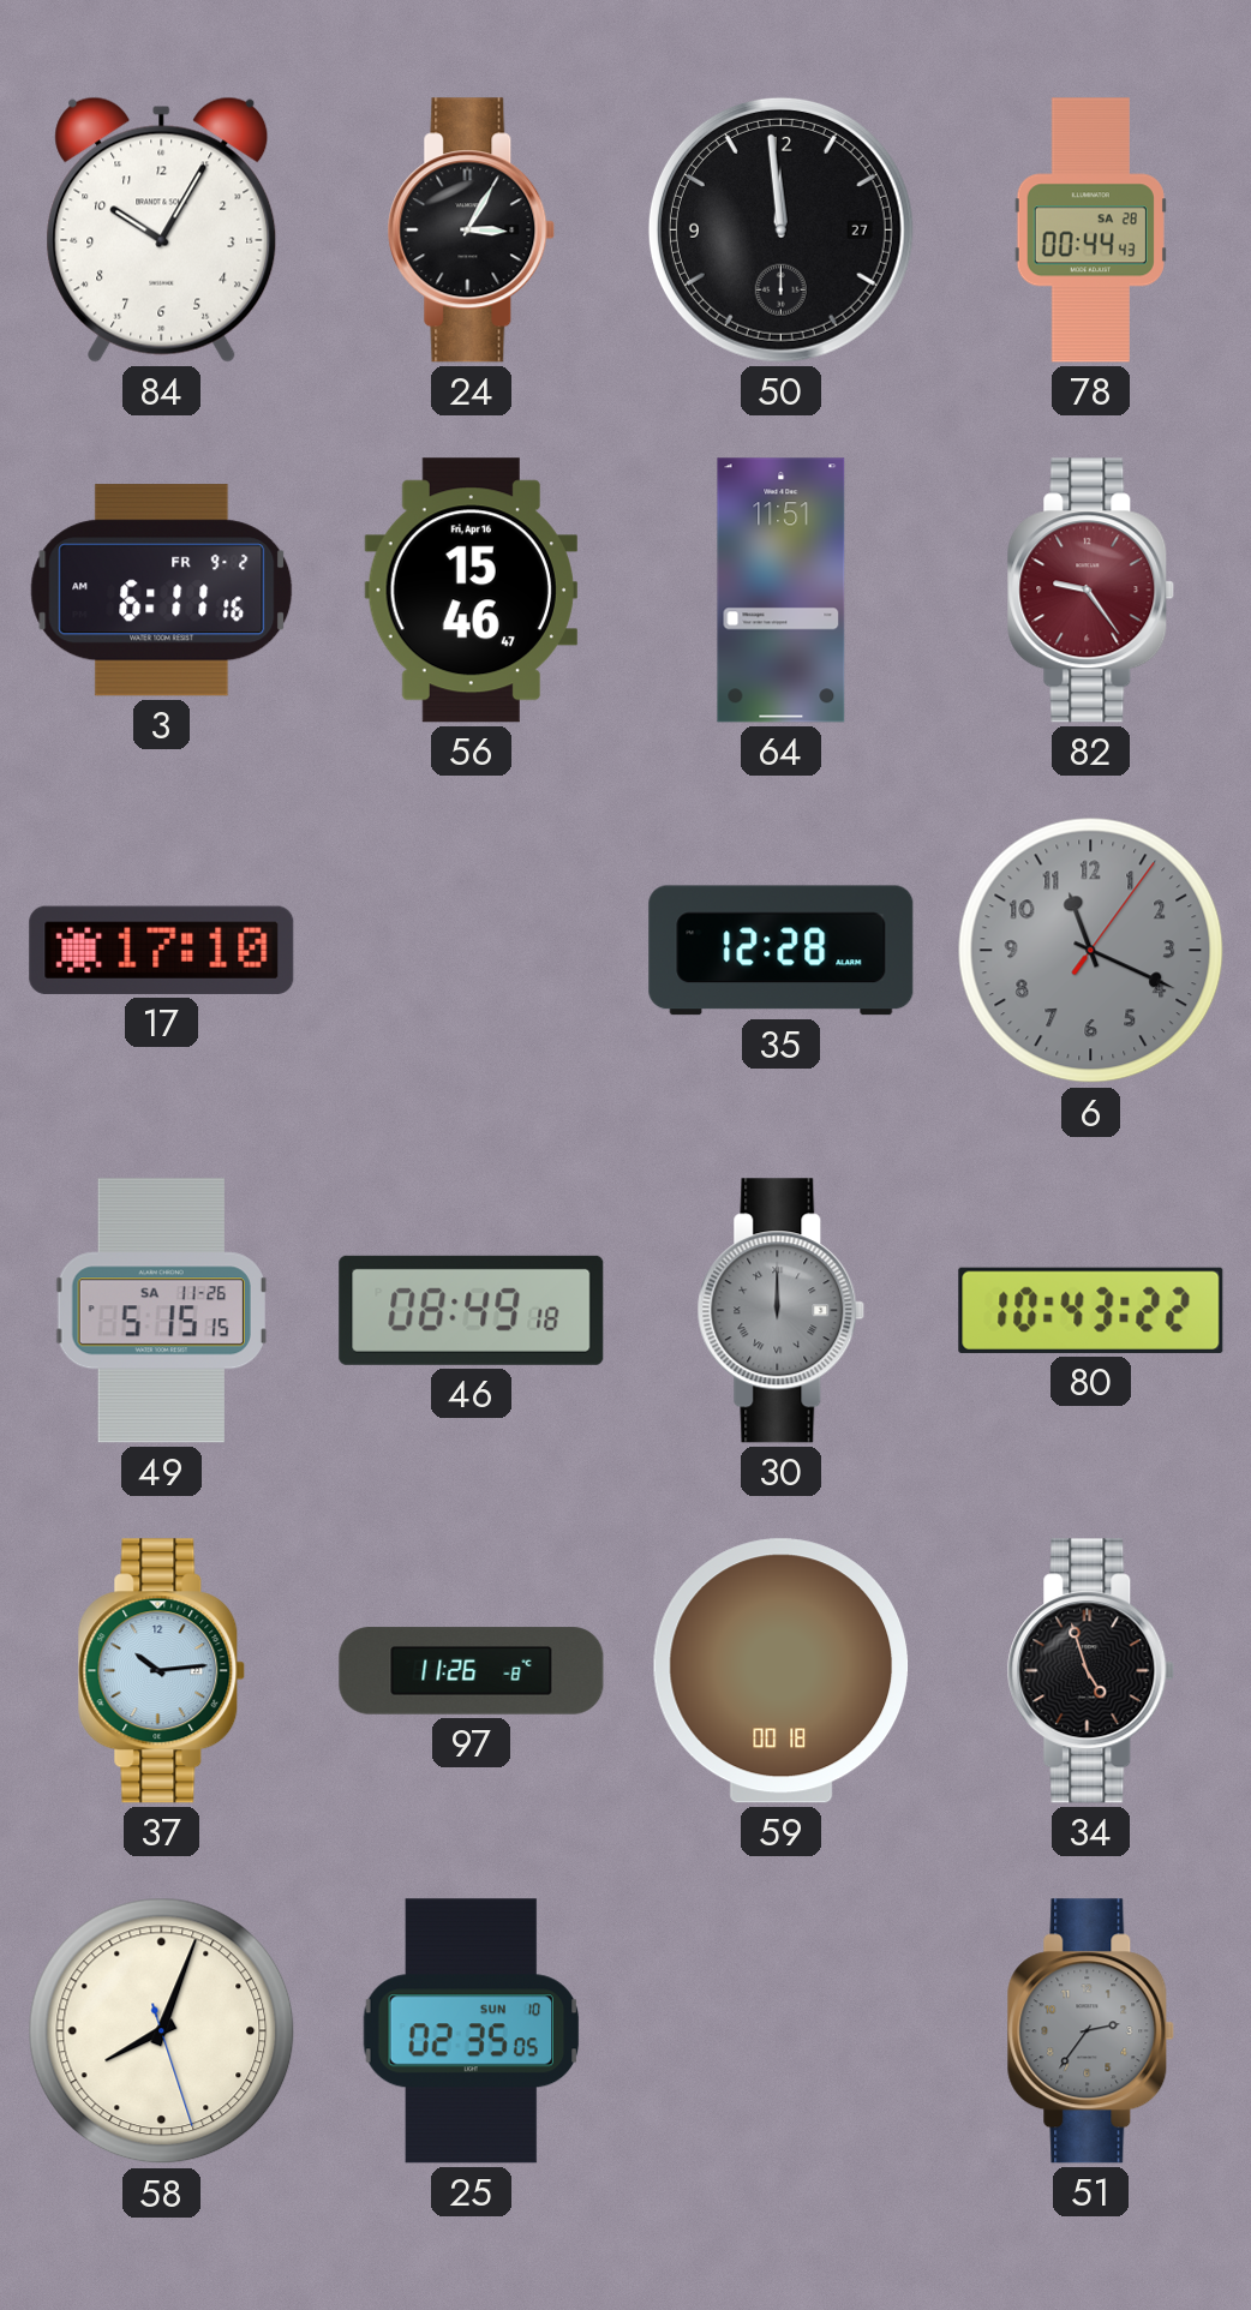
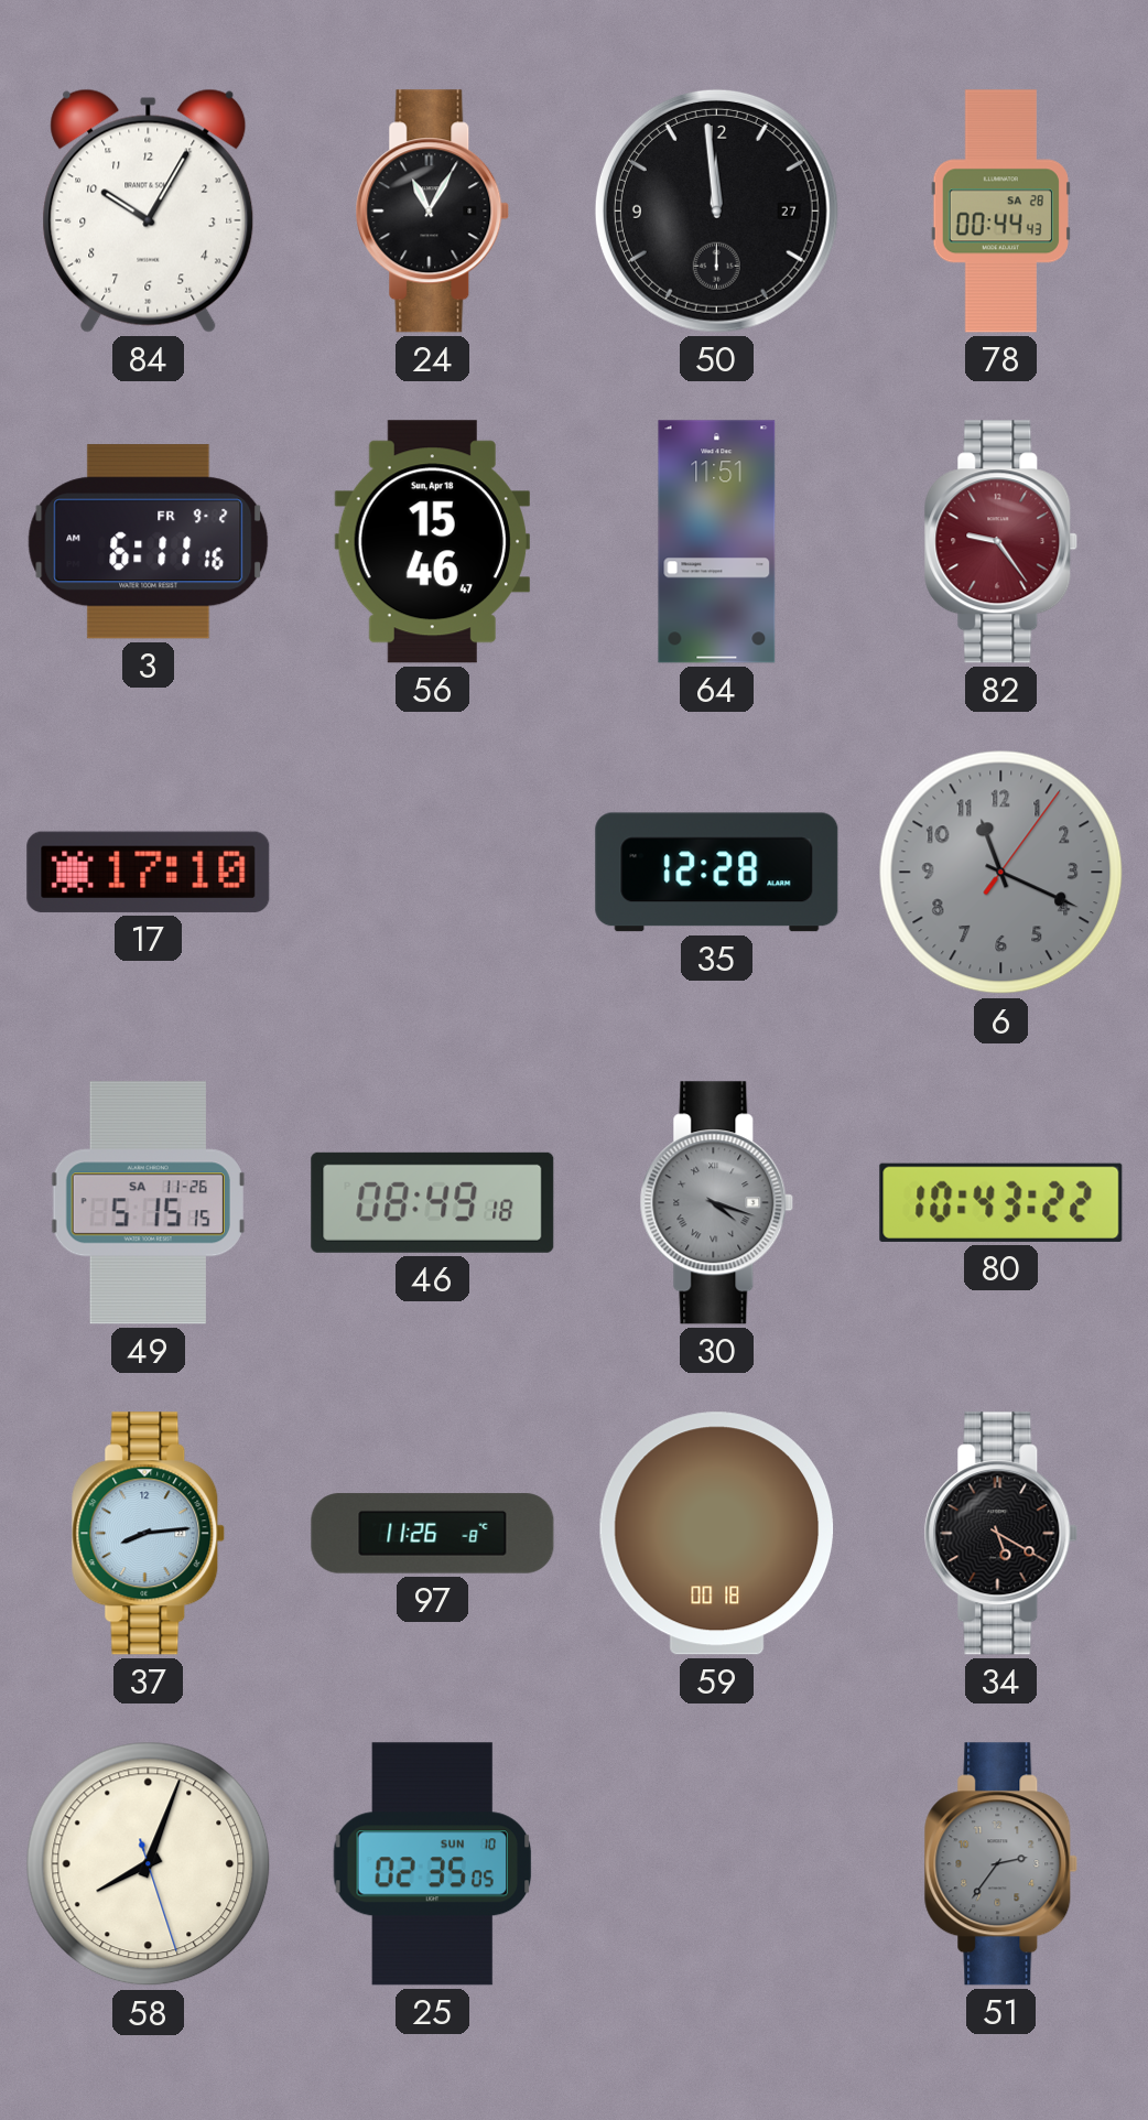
24: 3:05 -> 11:05
56 date: Fri, Apr 16 -> Sun, Apr 18
30: 12:00 -> 4:18
37: 10:14 -> 8:14
34: 4:57 -> 5:20
